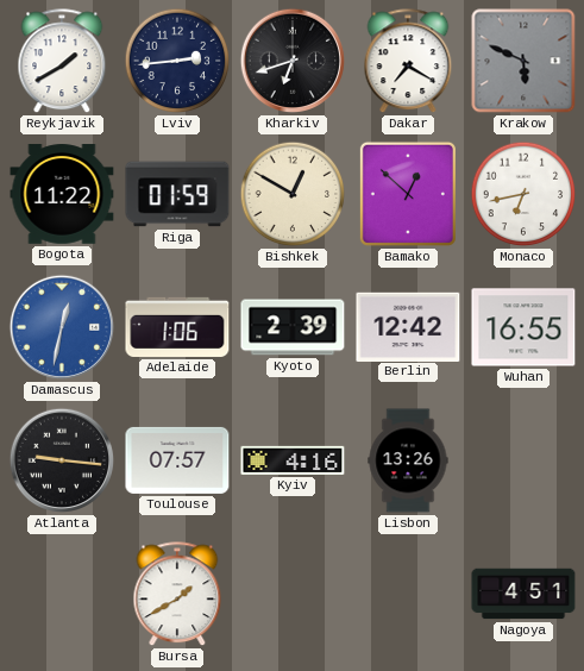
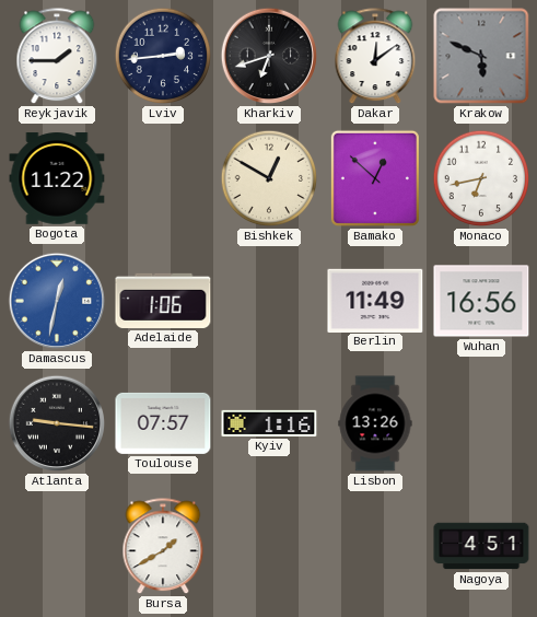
Reykjavik: 1:40 -> 1:45
Dakar: 7:20 -> 12:09
Riga: 01:59 -> none
Kyoto: 2:39 -> none
Berlin: 12:42 -> 11:49
Wuhan: 16:55 -> 16:56
Kyiv: 4:16 -> 1:16
